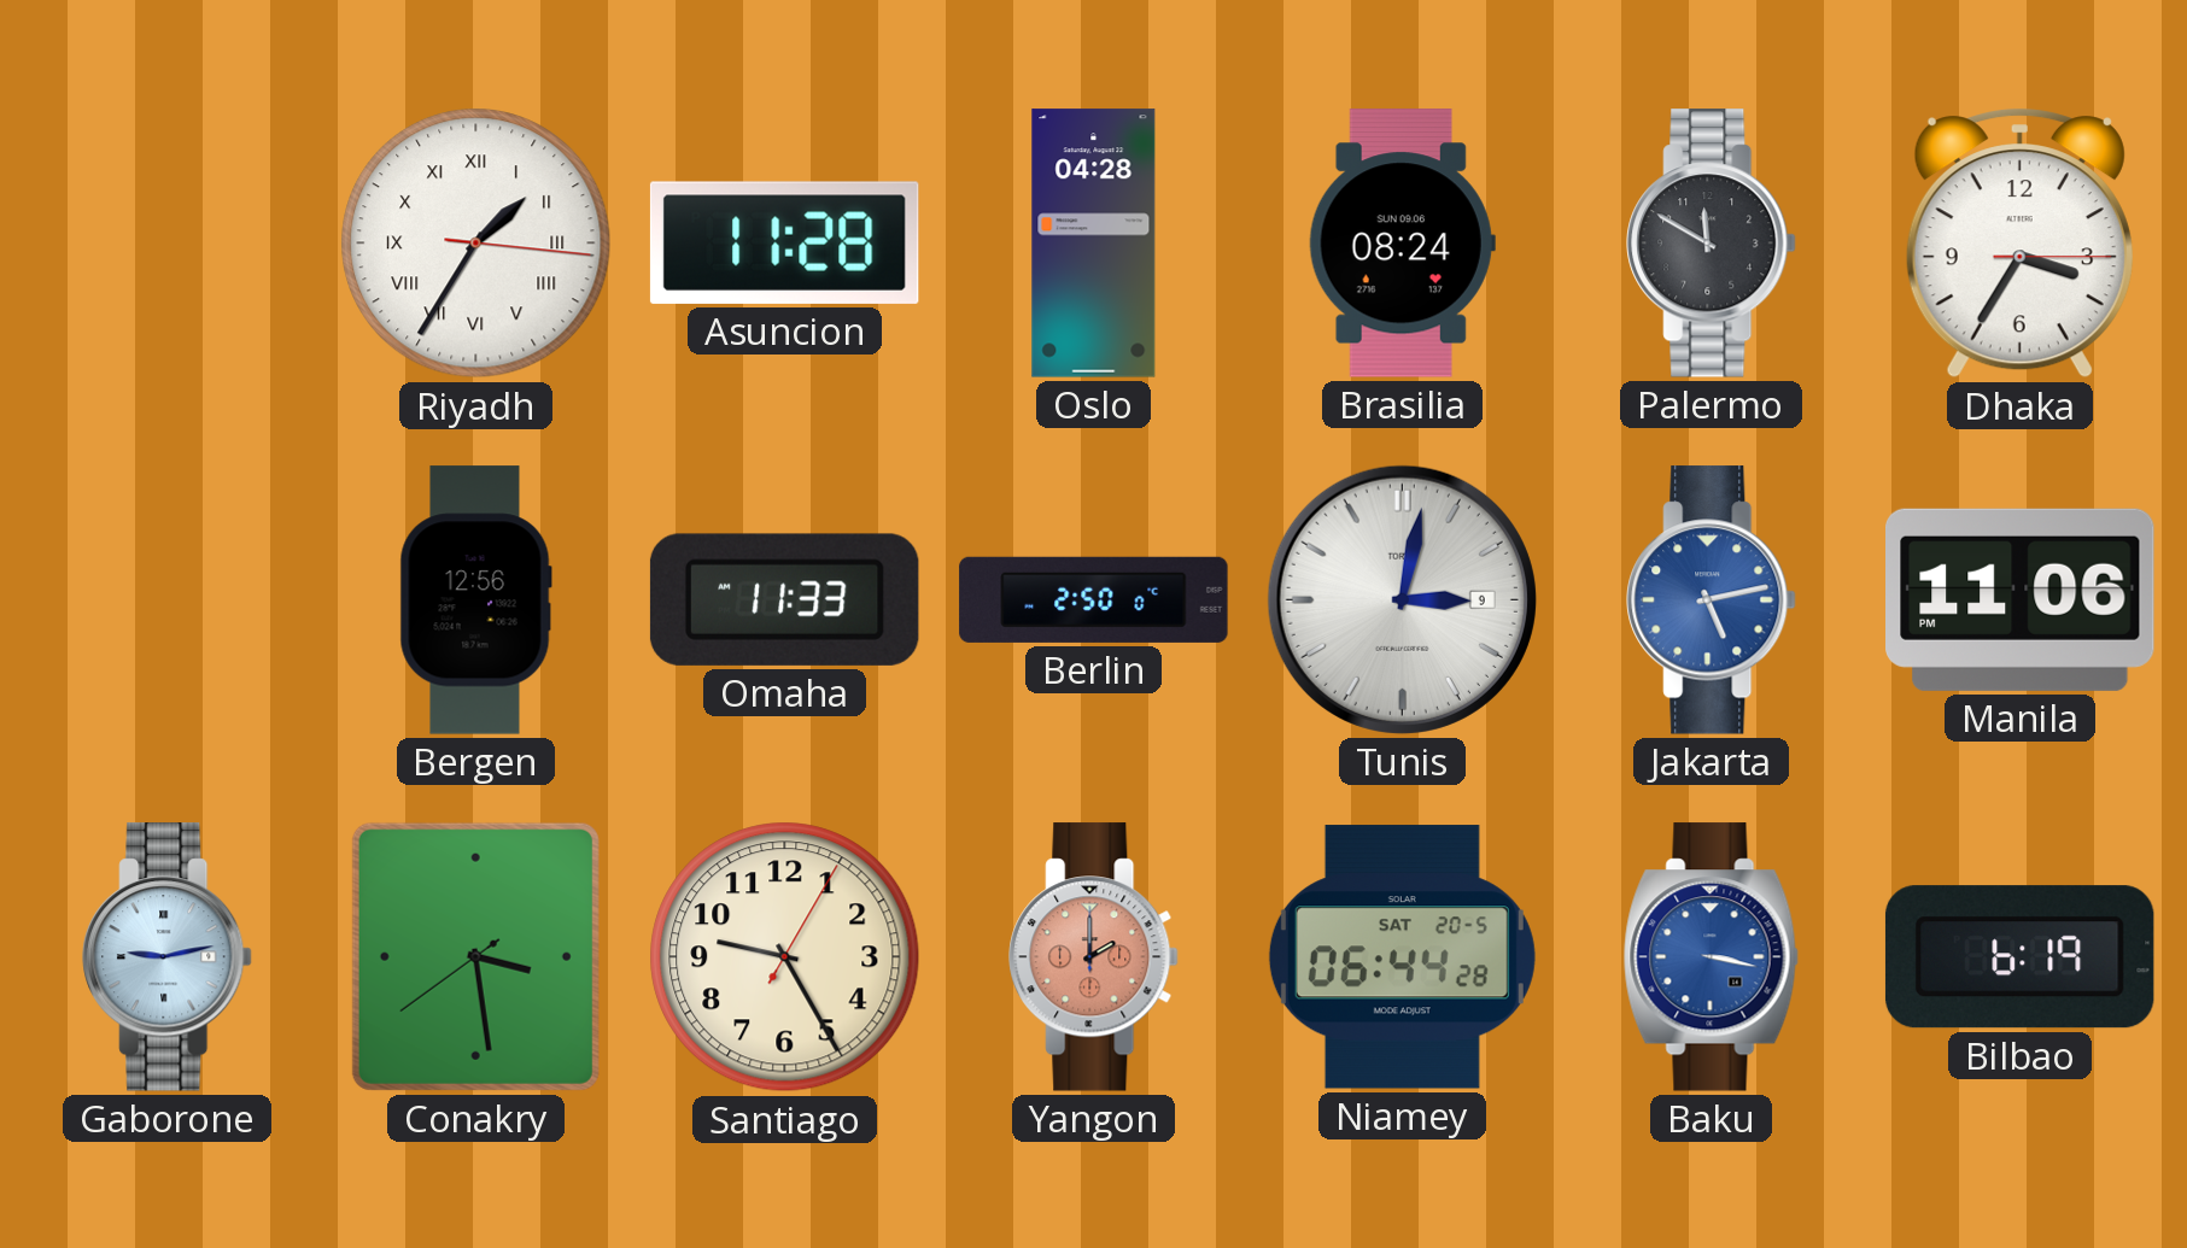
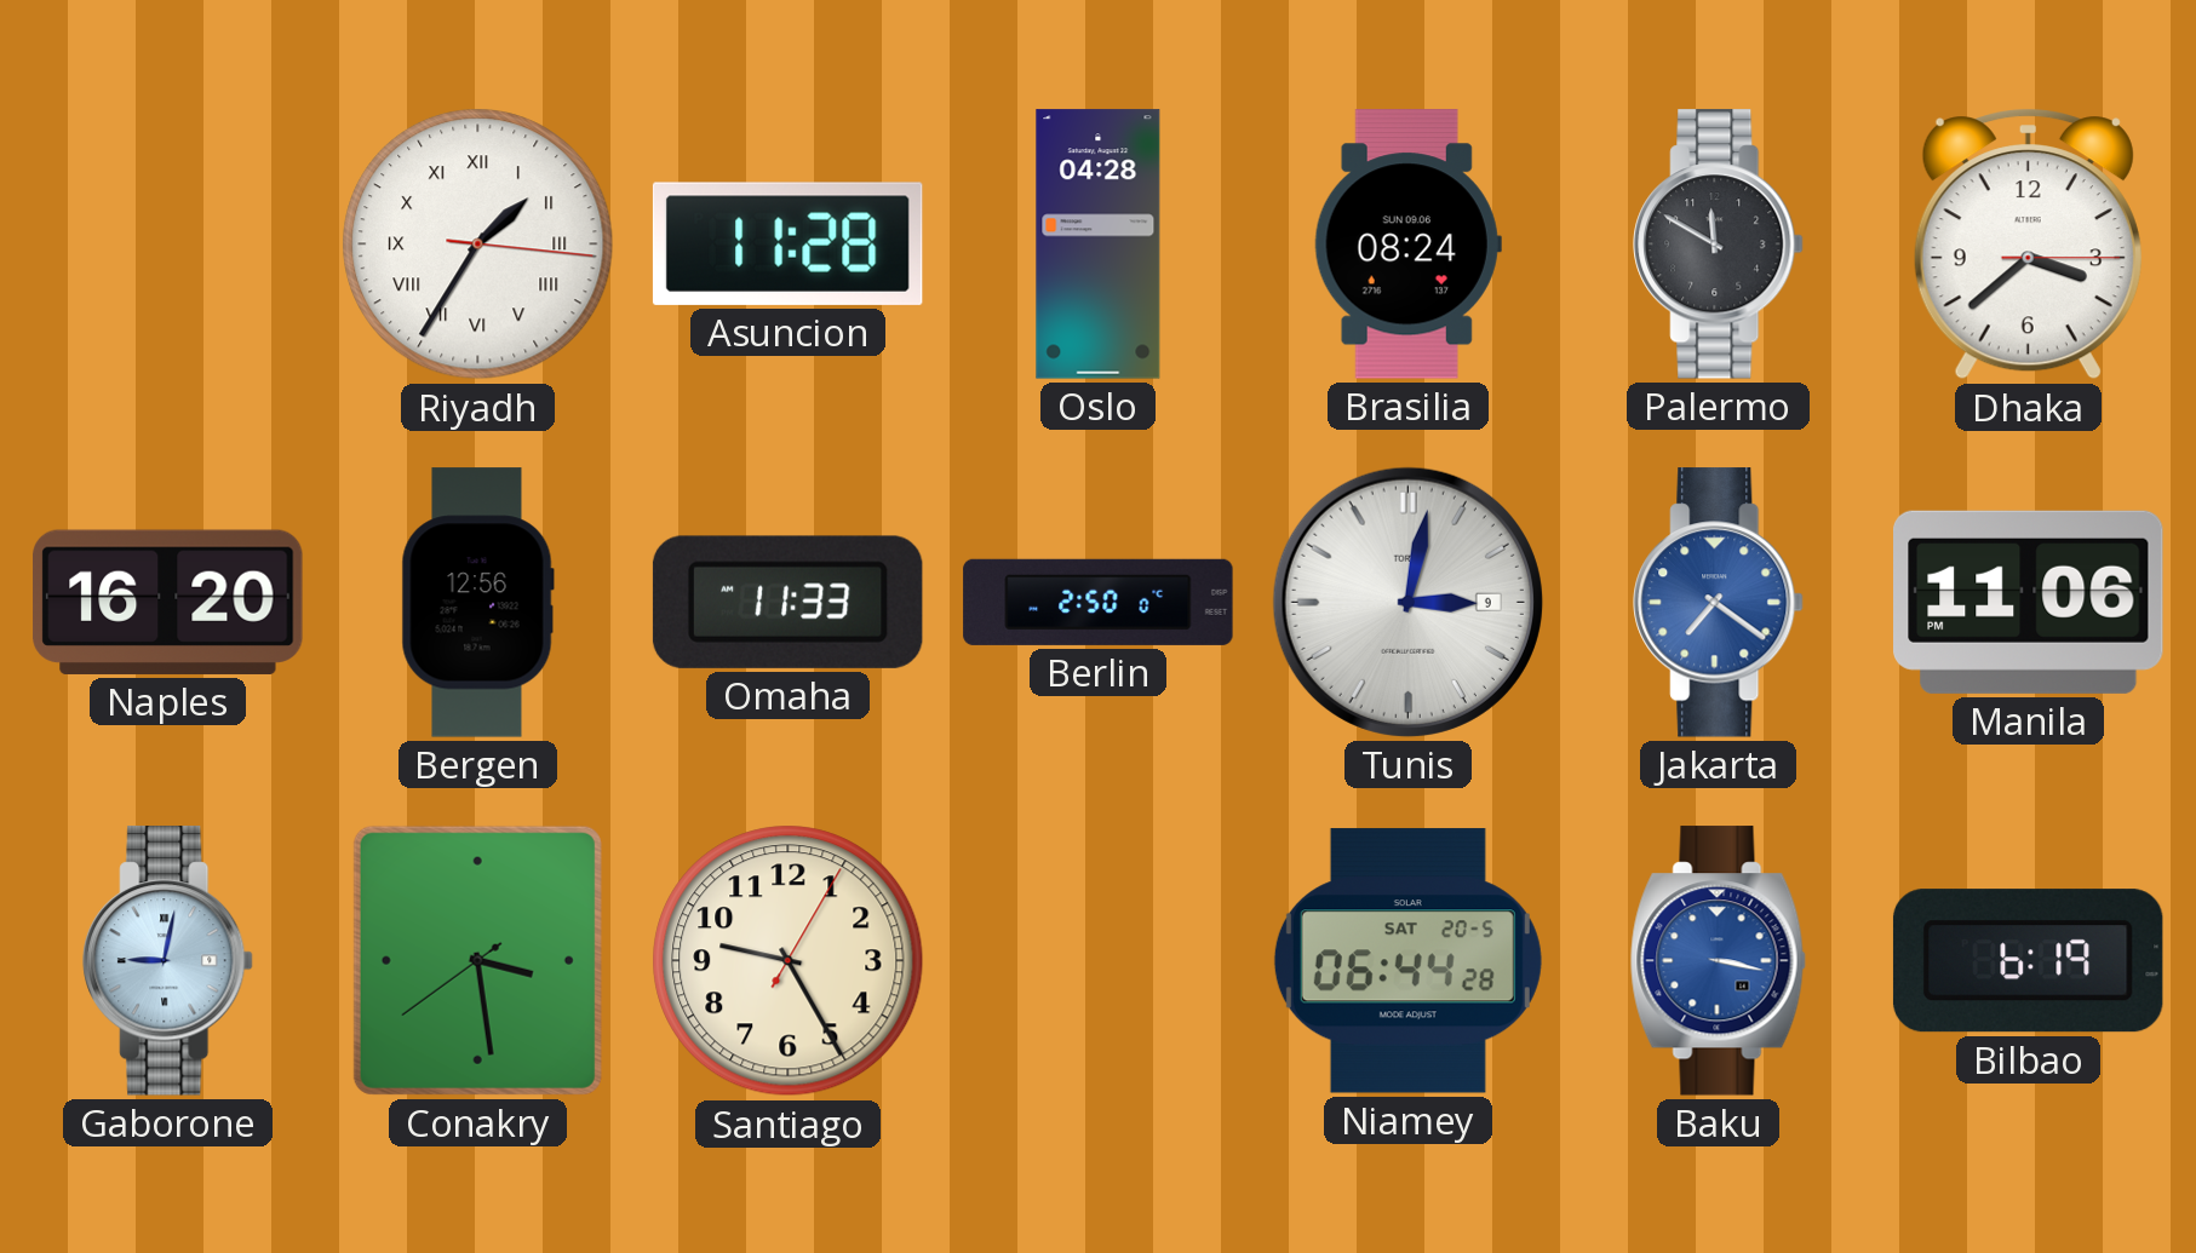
Dhaka: 3:35 -> 3:38
Naples: none -> 16:20
Jakarta: 5:13 -> 7:21
Gaborone: 9:13 -> 9:02
Yangon: 2:00 -> none
